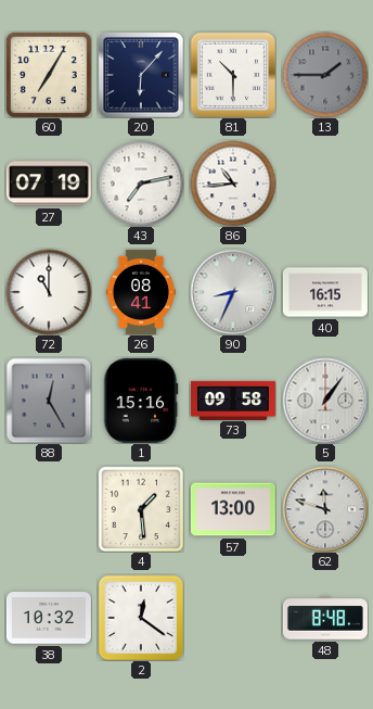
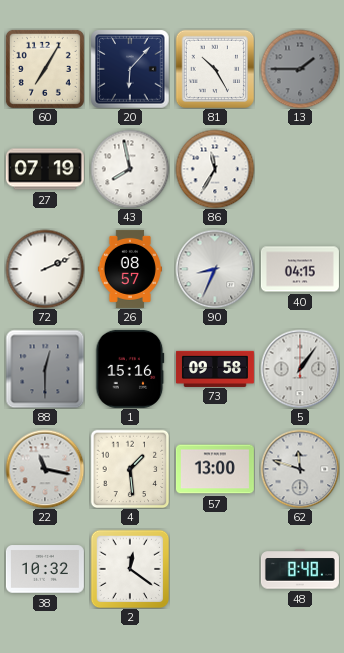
81: 10:30 -> 10:25
43: 7:13 -> 7:58
86: 10:44 -> 11:35
72: 11:00 -> 2:11
26: 08:41 -> 08:57
40: 16:15 -> 04:15
88: 12:25 -> 12:30
22: none -> 11:17
